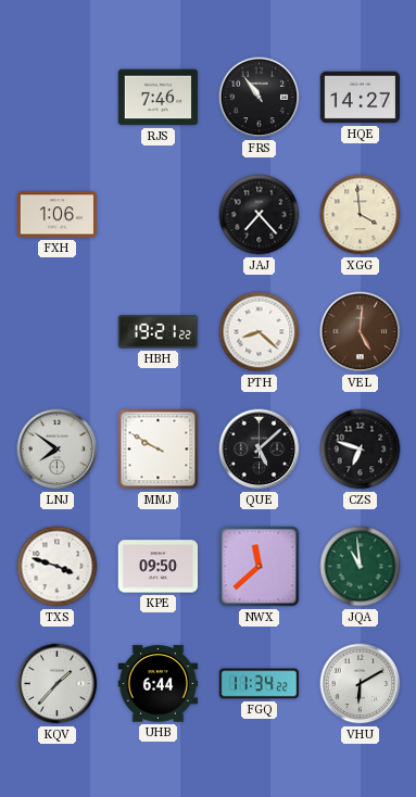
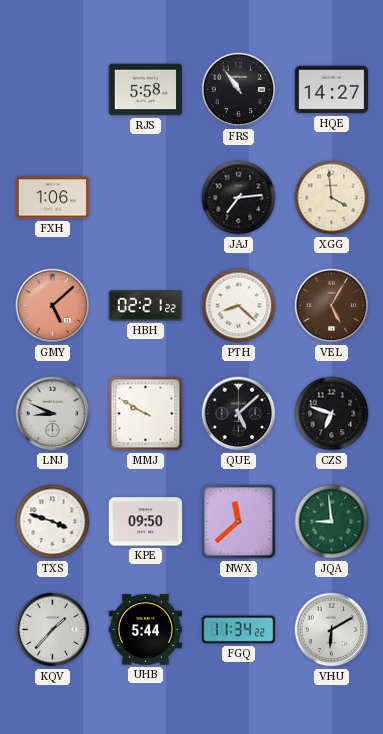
RJS: 7:46 -> 5:58
JAJ: 7:23 -> 7:14
GMY: none -> 5:08
HBH: 19:21 -> 02:21
VEL: 5:01 -> 5:05
LNJ: 7:51 -> 8:49
JQA: 10:59 -> 8:59
UHB: 6:44 -> 5:44
